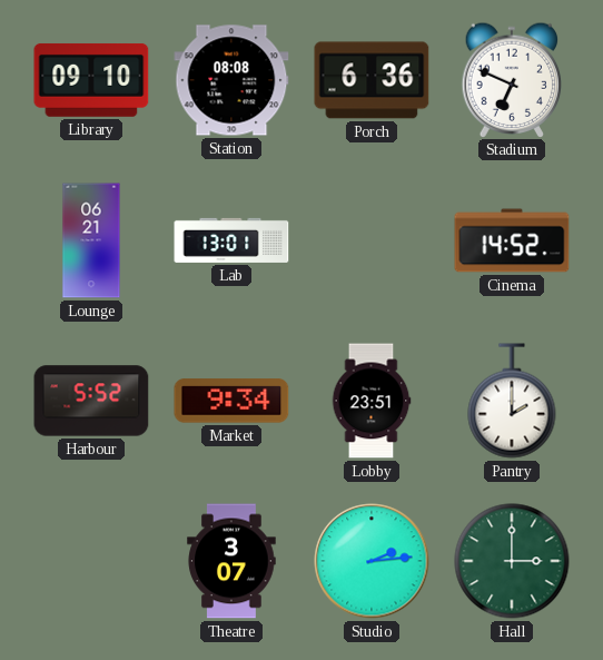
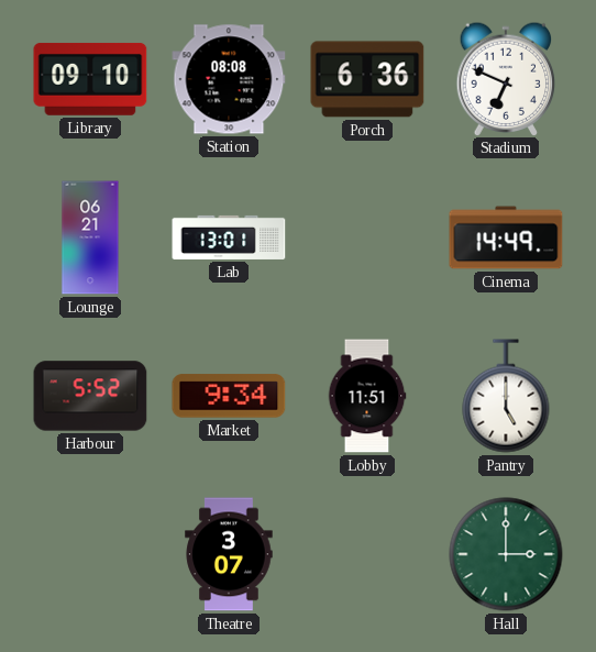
Cinema: 14:52 -> 14:49
Lobby: 23:51 -> 11:51
Pantry: 2:00 -> 5:00
Studio: 2:14 -> none
